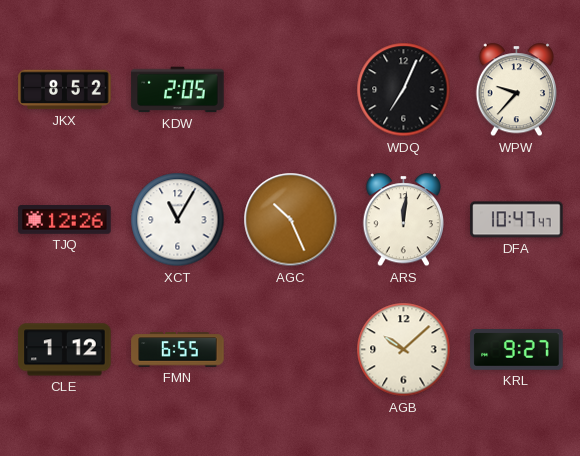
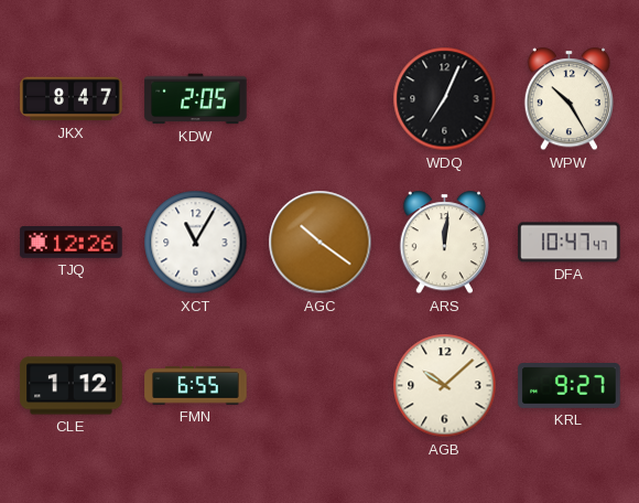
JKX: 8:52 -> 8:47
WPW: 9:37 -> 10:25
AGC: 10:26 -> 10:21
